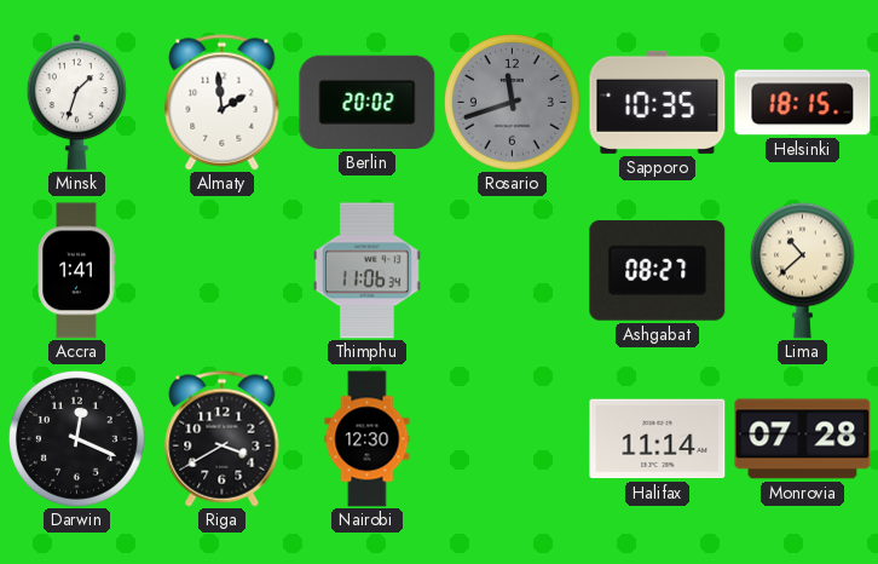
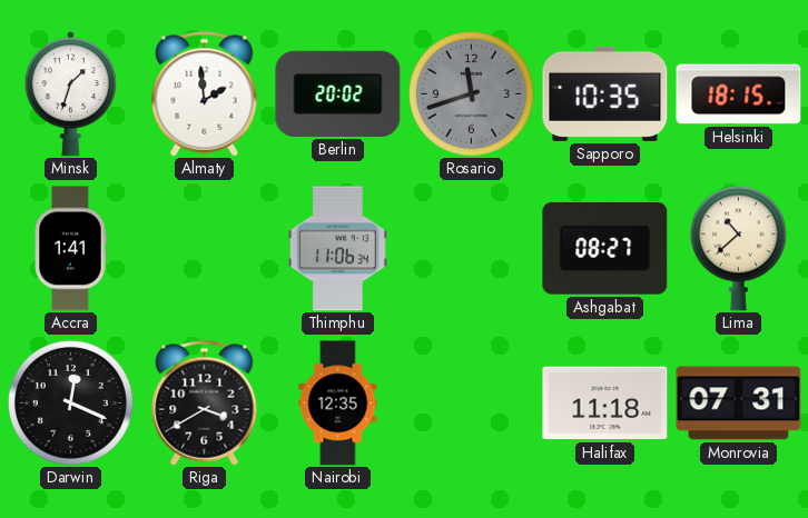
Nairobi: 12:30 -> 12:35
Halifax: 11:14 -> 11:18
Monrovia: 07:28 -> 07:31
